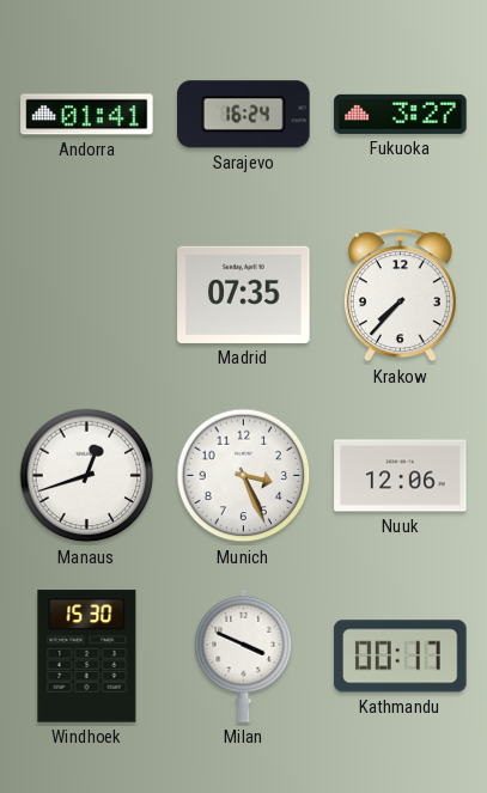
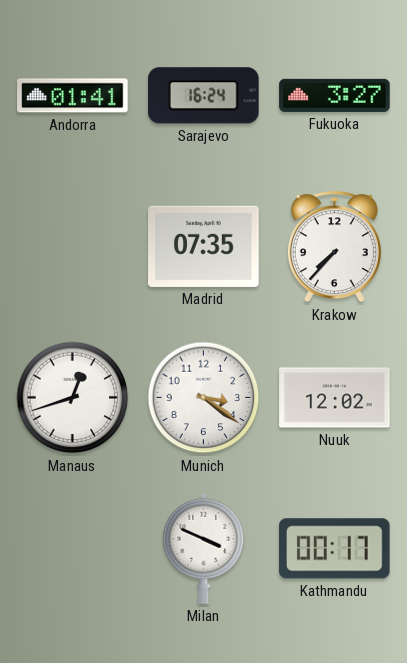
Munich: 3:26 -> 3:21
Nuuk: 12:06 -> 12:02
Windhoek: 15:30 -> none
